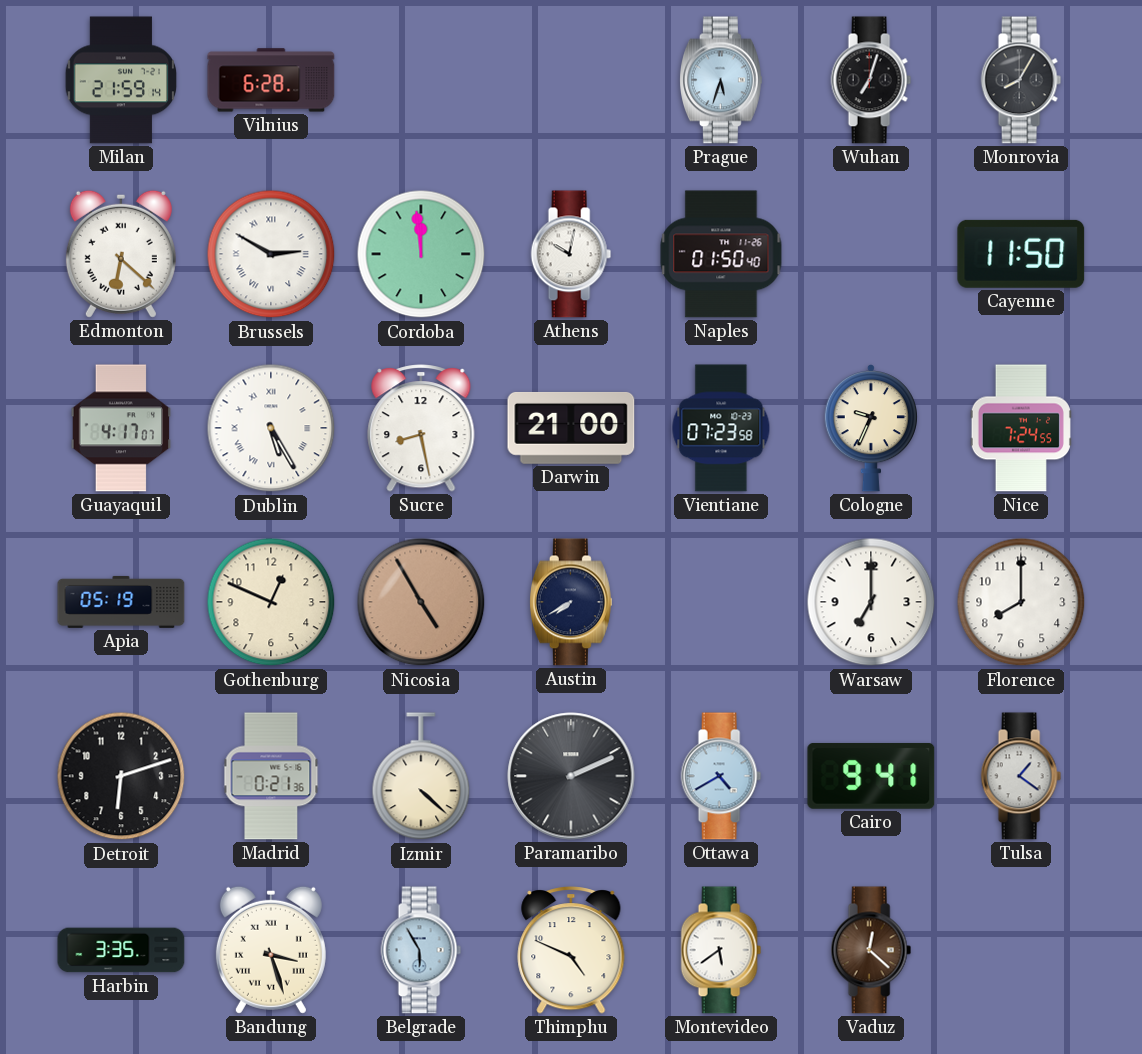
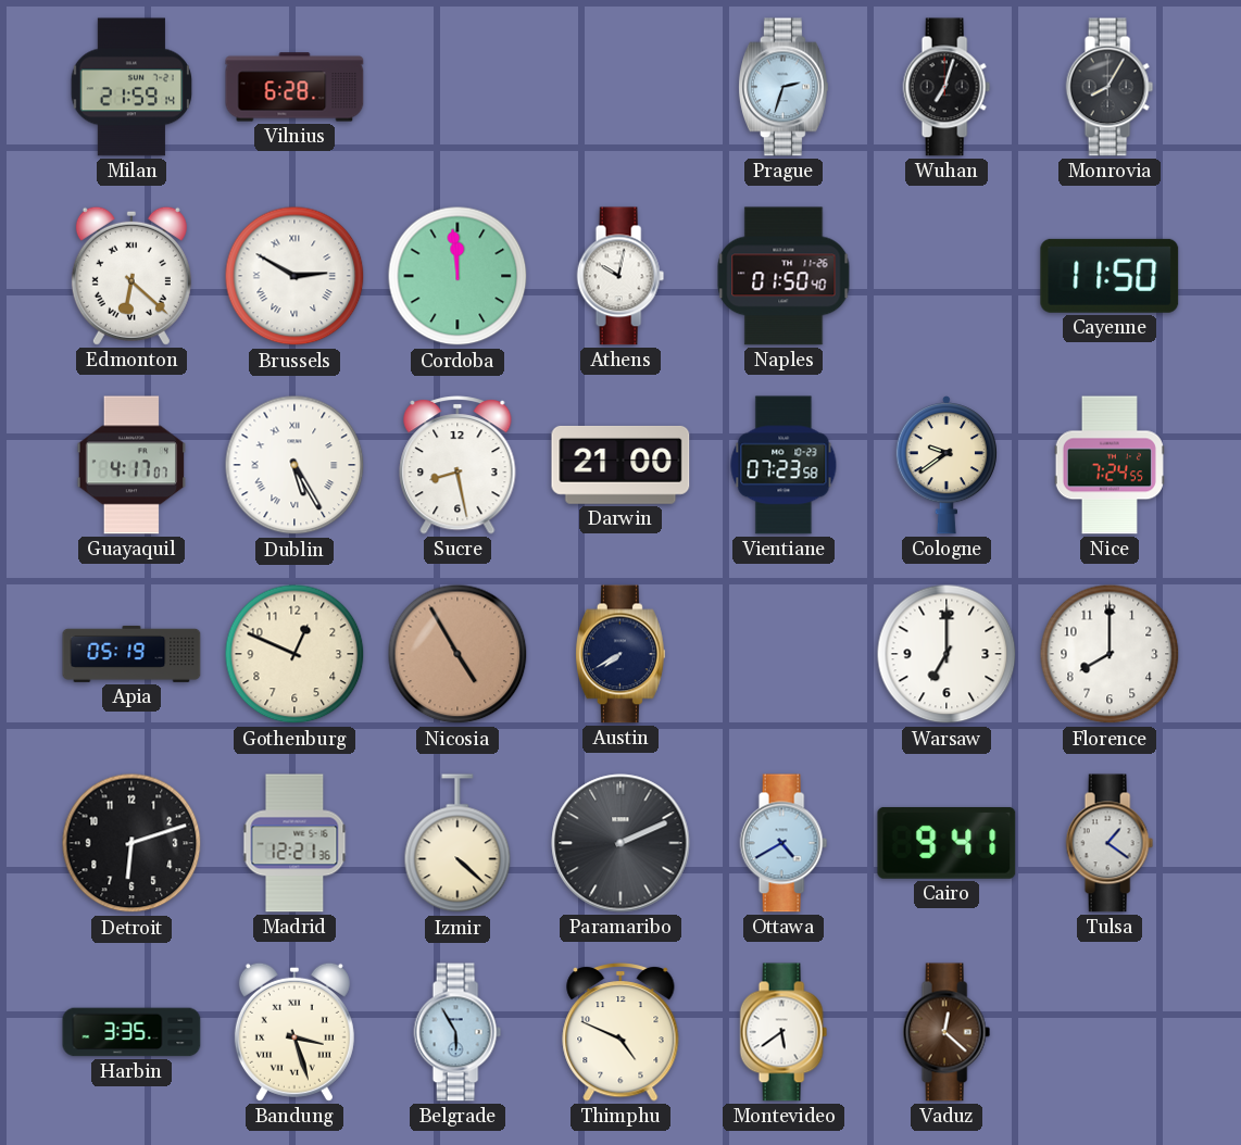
Prague: 5:33 -> 2:33
Cologne: 9:34 -> 9:39
Madrid: 0:21 -> 12:21
